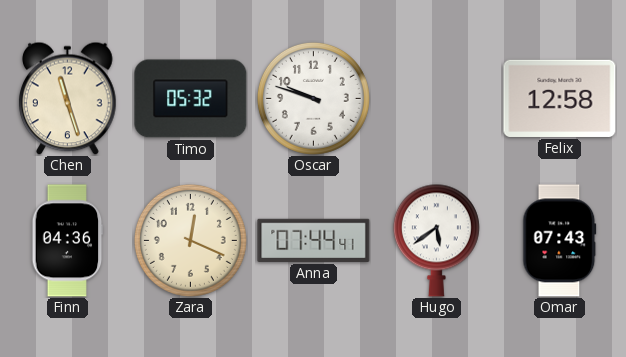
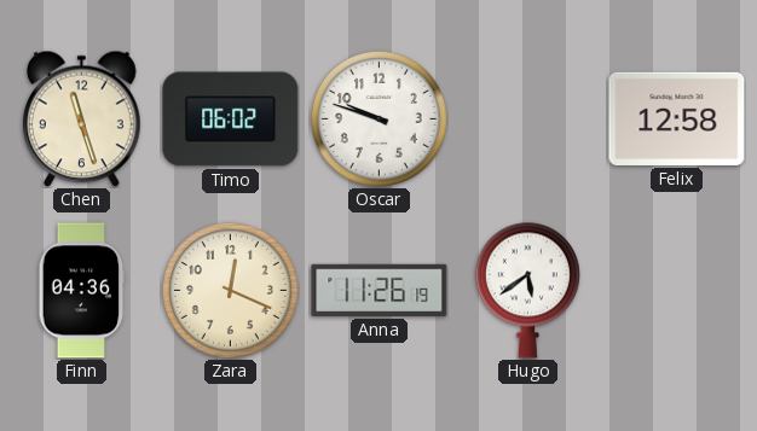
Timo: 05:32 -> 06:02
Anna: 07:44 -> 11:26
Omar: 07:43 -> none
